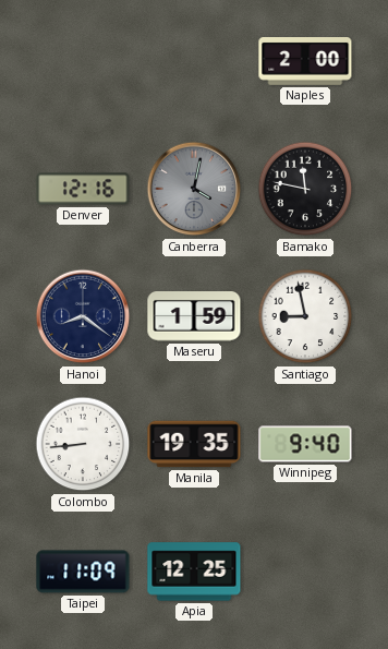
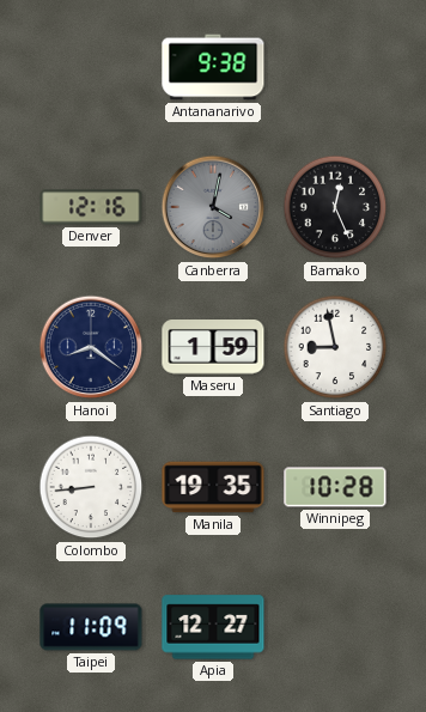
Antananarivo: none -> 9:38
Naples: 2:00 -> none
Bamako: 11:47 -> 12:26
Winnipeg: 9:40 -> 10:28
Apia: 12:25 -> 12:27
